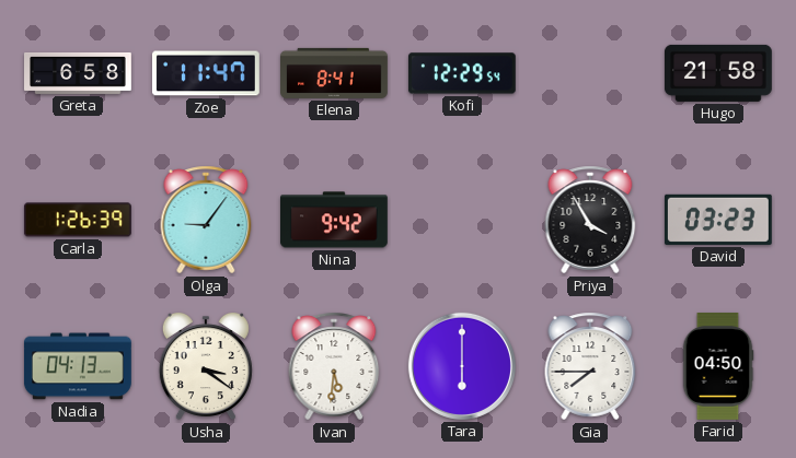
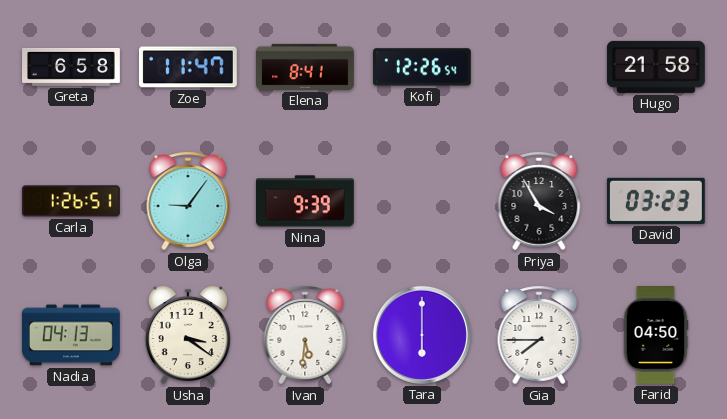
Kofi: 12:29 -> 12:26
Carla: 1:26:39 -> 1:26:51
Nina: 9:42 -> 9:39
